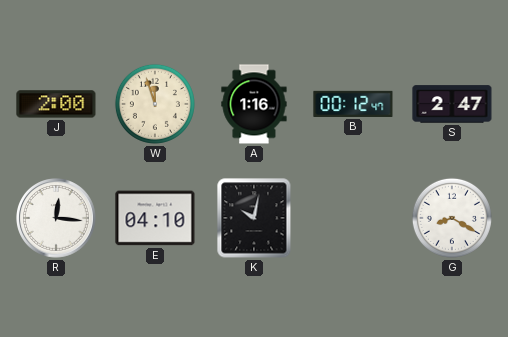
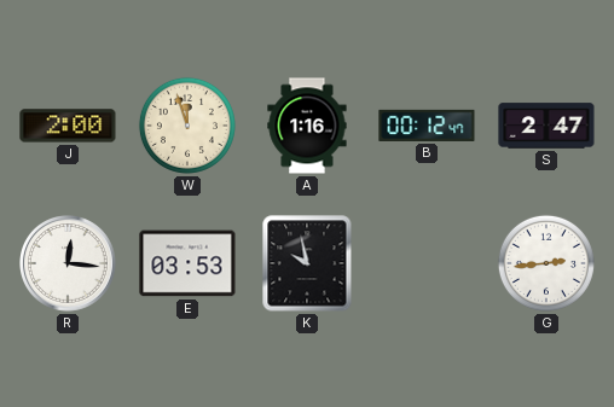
E: 04:10 -> 03:53
K: 10:02 -> 9:58
G: 8:20 -> 2:44
